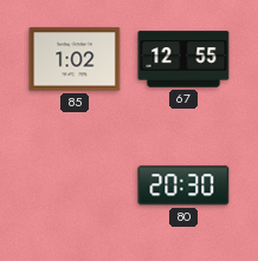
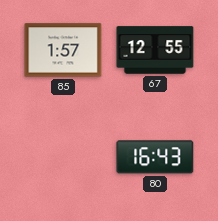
85: 1:02 -> 1:57
80: 20:30 -> 16:43
